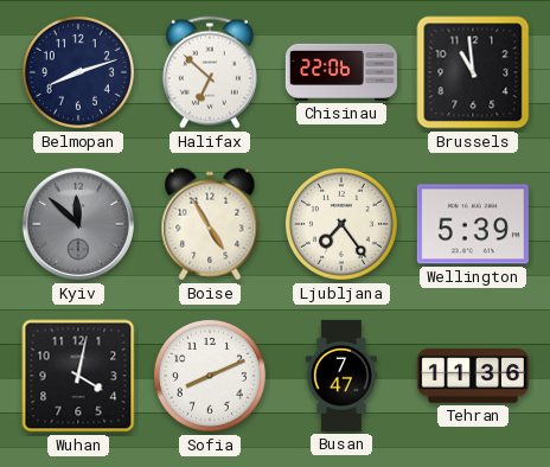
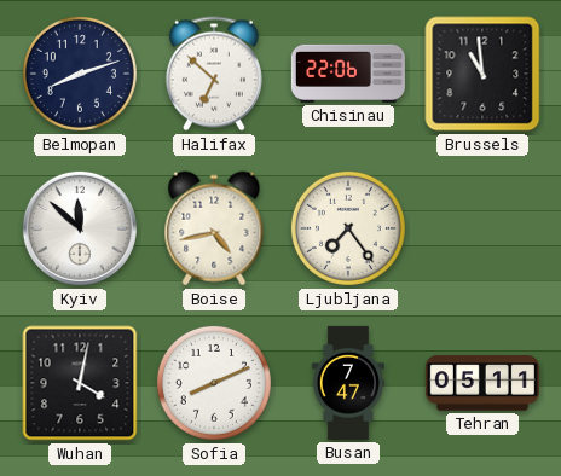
Kyiv dial: grey -> white
Boise: 4:55 -> 4:43
Wellington: 5:39 -> none
Tehran: 11:36 -> 05:11
